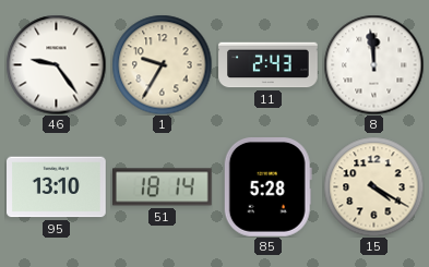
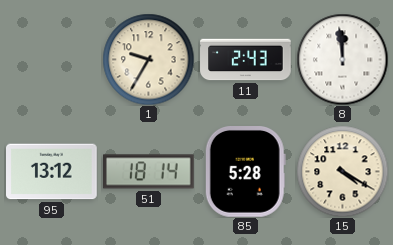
46: 9:24 -> none
95: 13:10 -> 13:12
